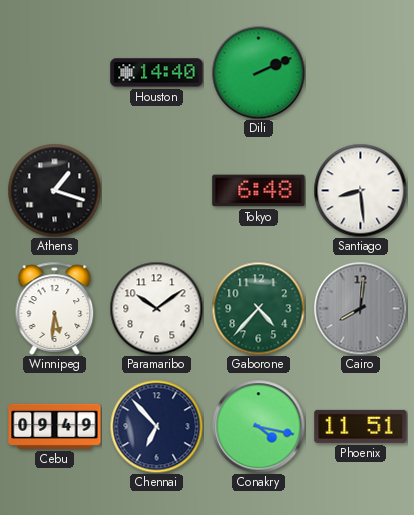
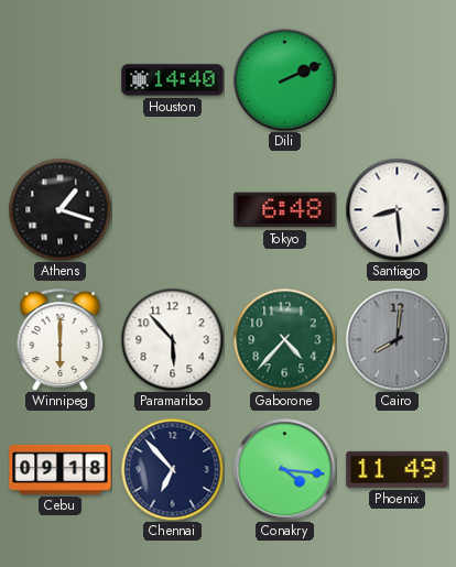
Winnipeg: 5:31 -> 6:00
Paramaribo: 10:09 -> 5:53
Cebu: 09:49 -> 09:18
Conakry: 4:17 -> 4:16
Phoenix: 11:51 -> 11:49
